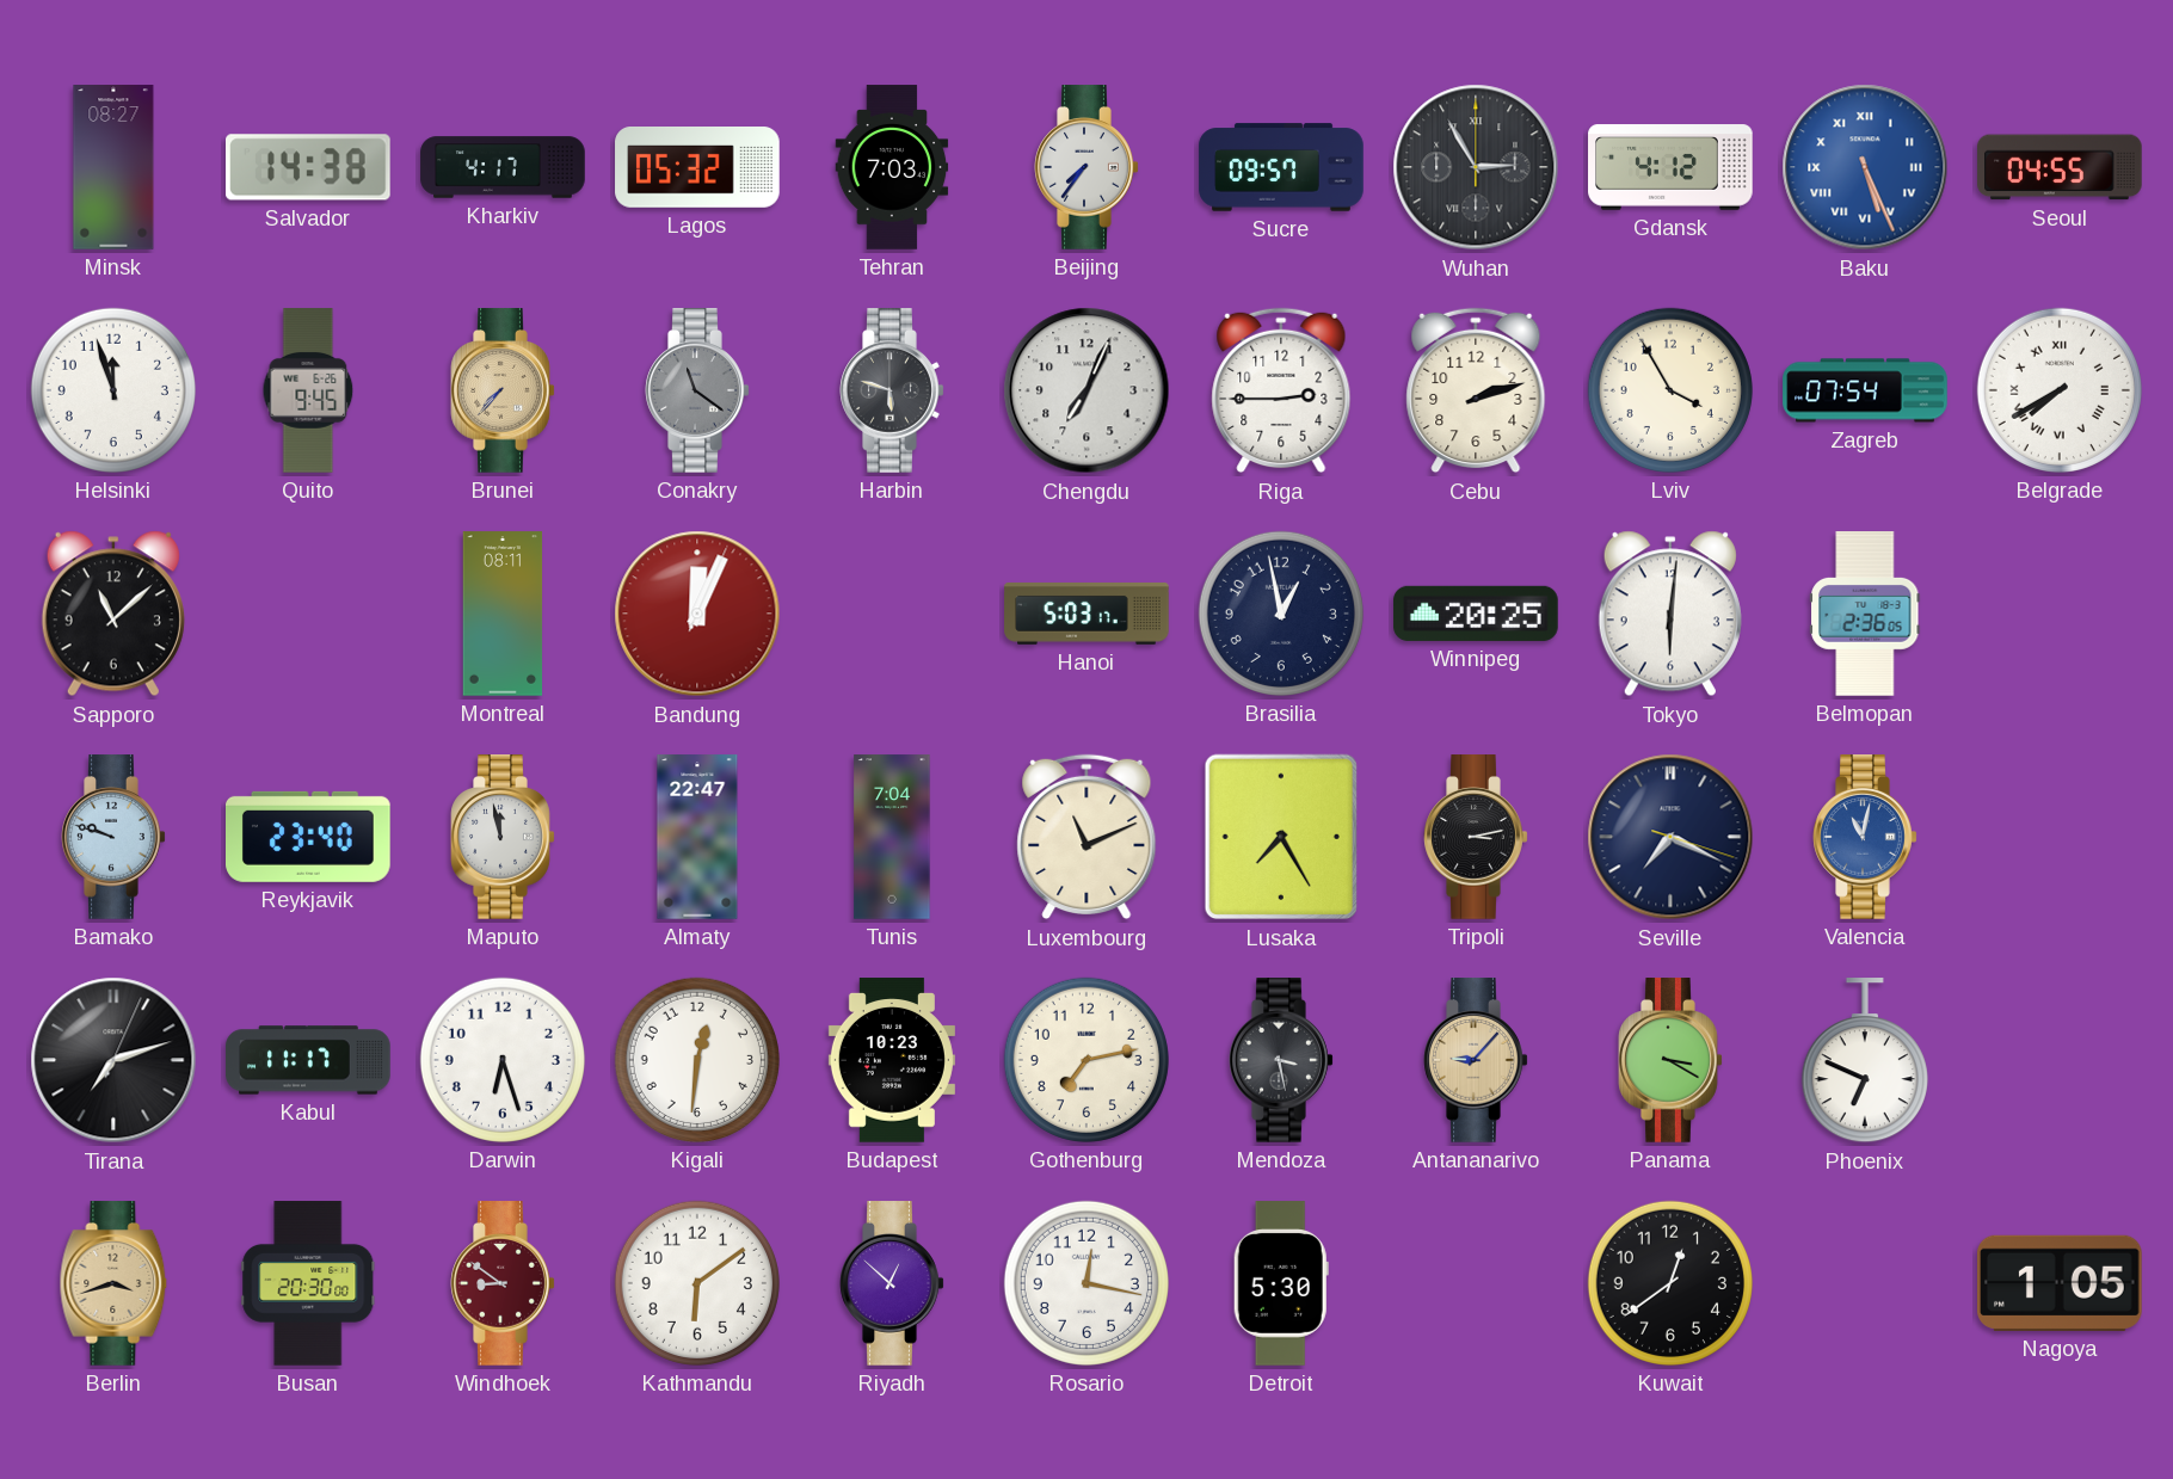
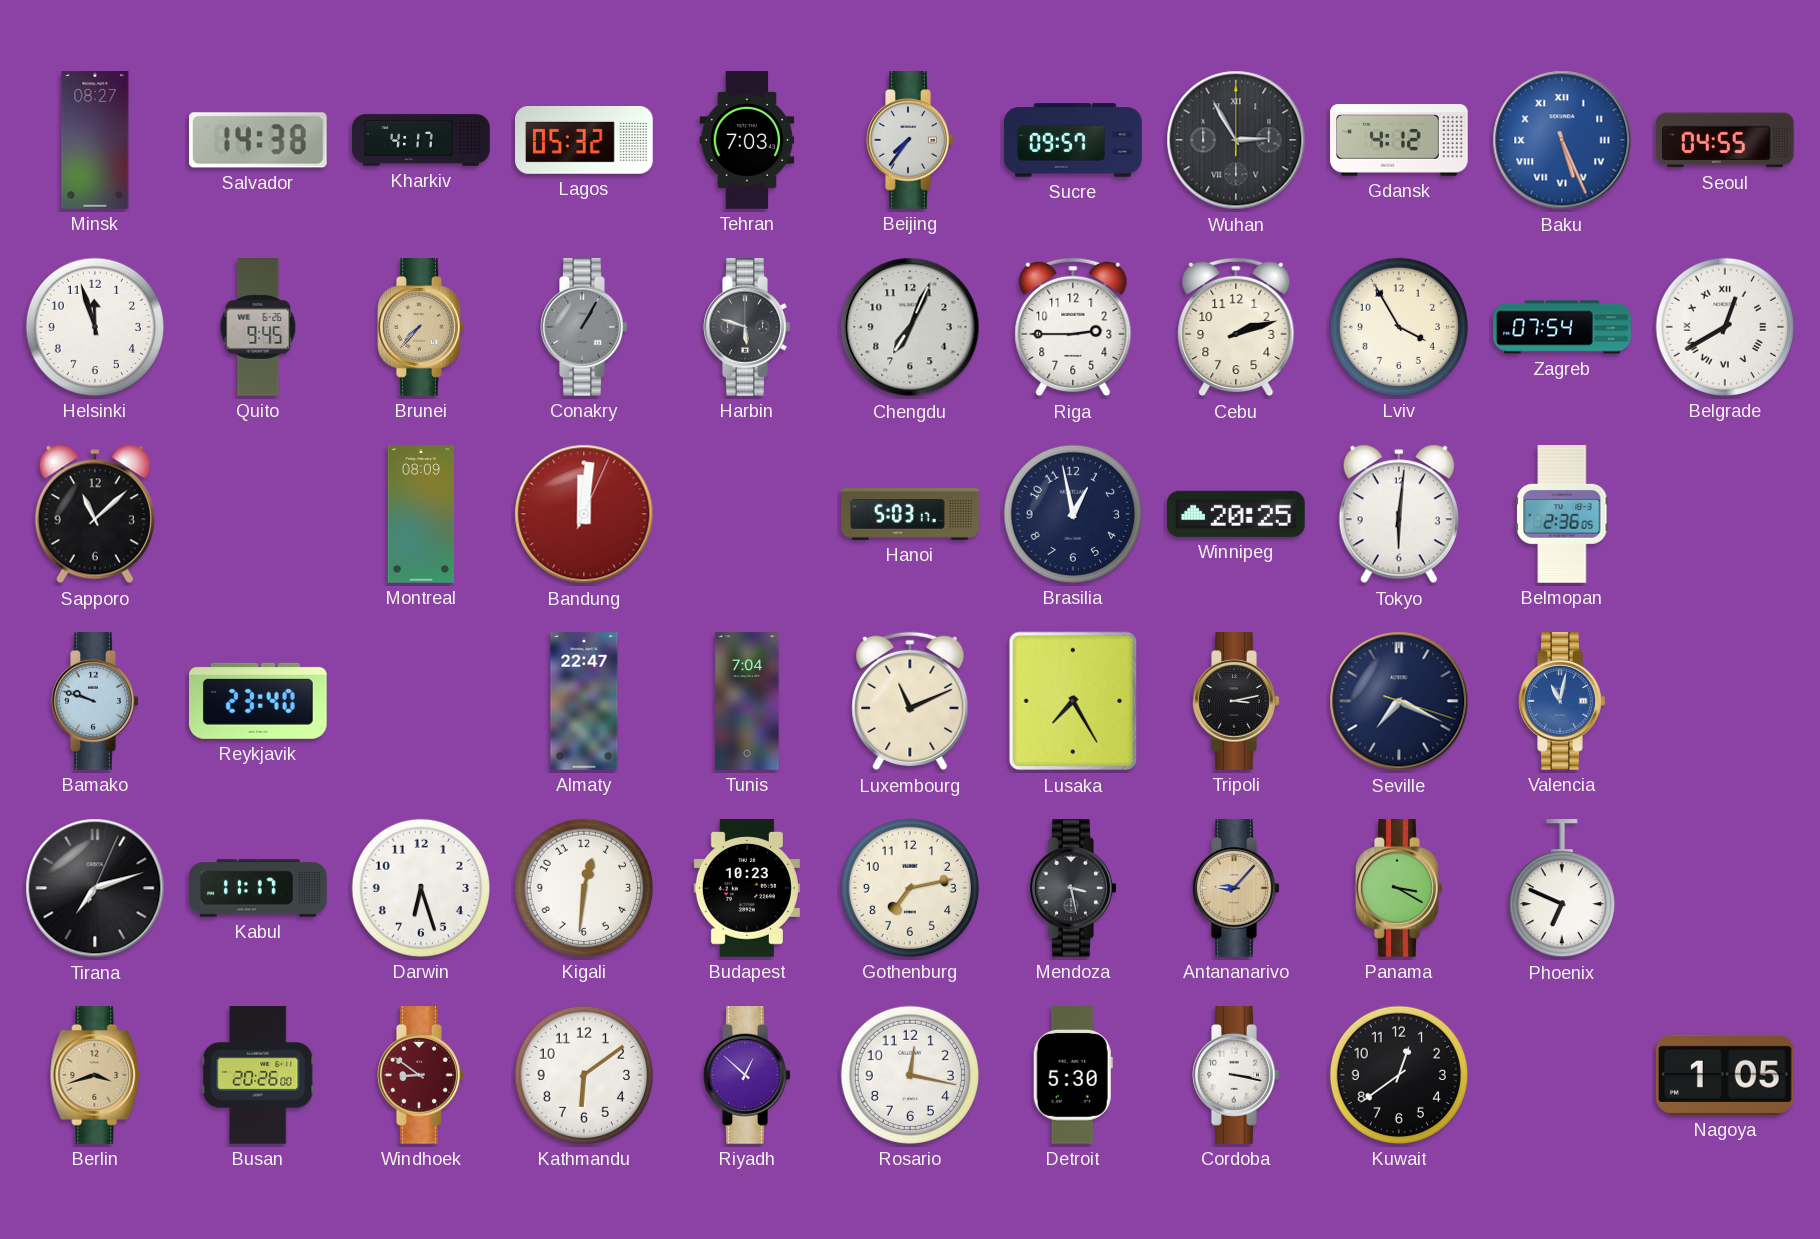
Conakry: 11:21 -> 1:05
Belgrade: 7:40 -> 12:40
Montreal: 08:11 -> 08:09
Bandung: 12:04 -> 12:01
Maputo: 11:58 -> none
Busan: 20:30 -> 20:26
Cordoba: none -> 3:17
